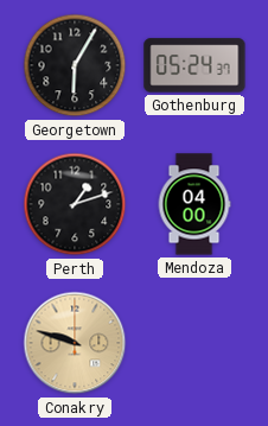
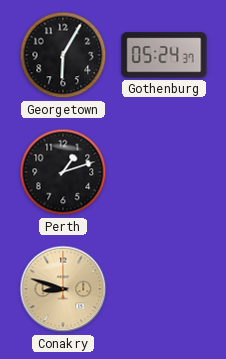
Mendoza: 04:00 -> none
Conakry: 9:48 -> 8:48
